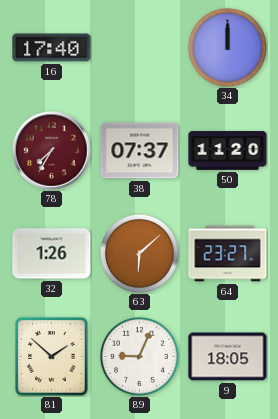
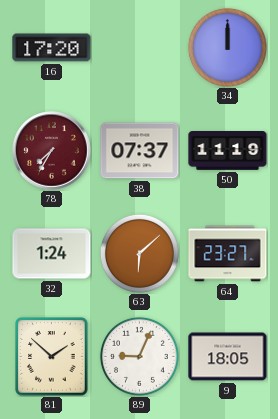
16: 17:40 -> 17:20
50: 11:20 -> 11:19
32: 1:26 -> 1:24
